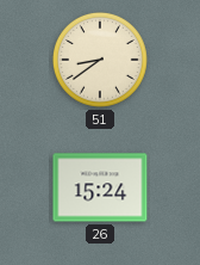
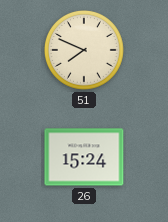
51: 8:39 -> 7:49
